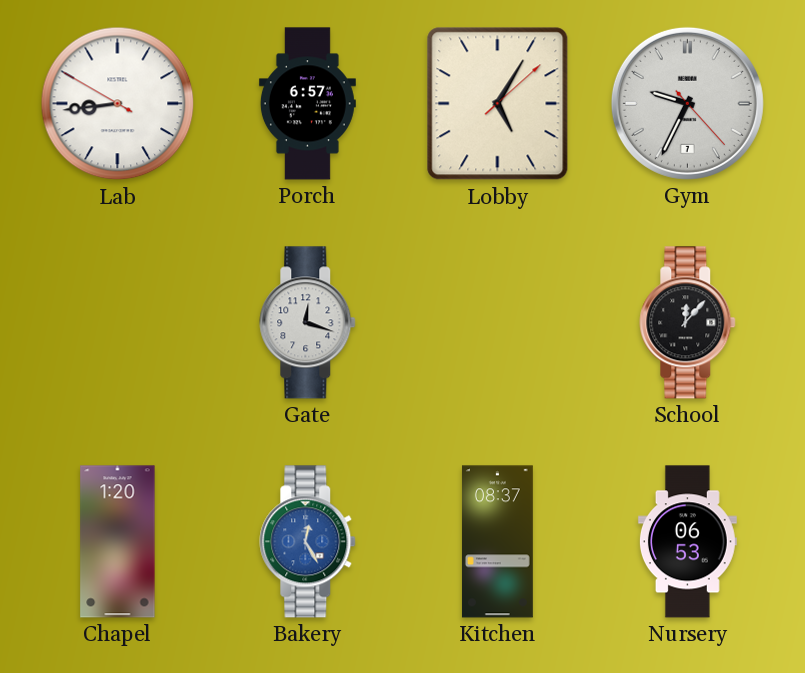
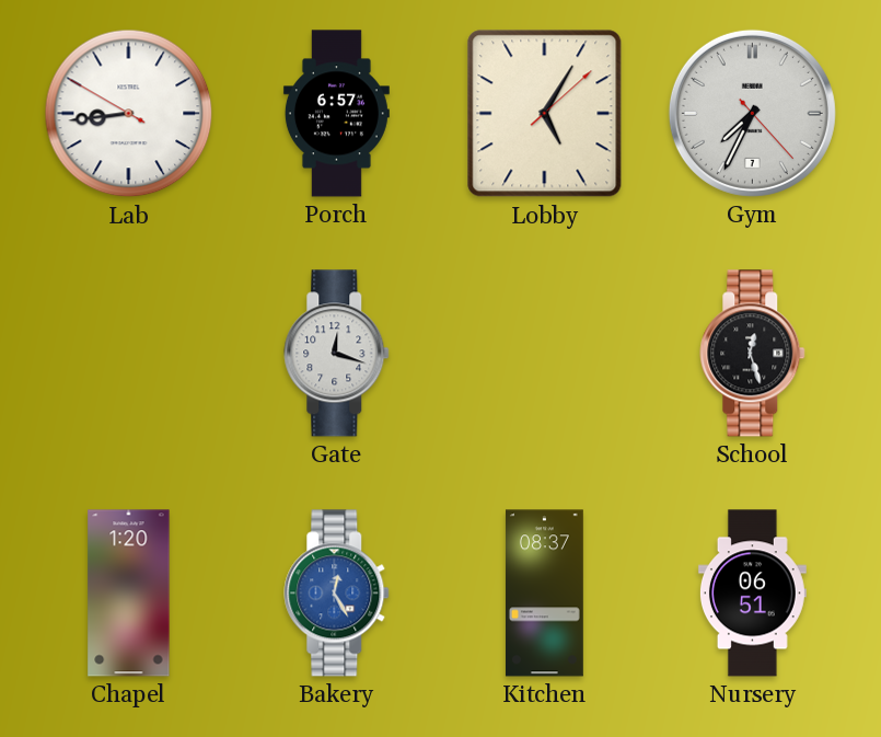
Gym: 9:34 -> 7:34
School: 12:07 -> 12:27
Nursery: 06:53 -> 06:51
